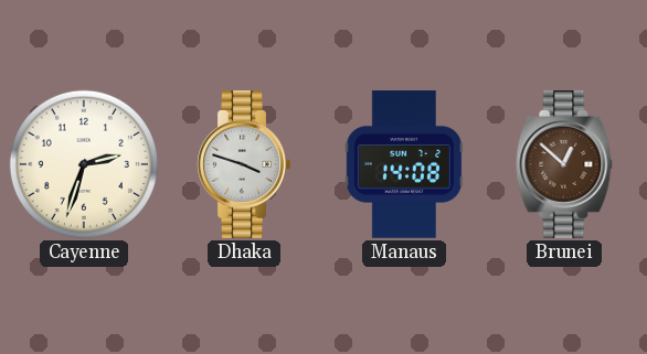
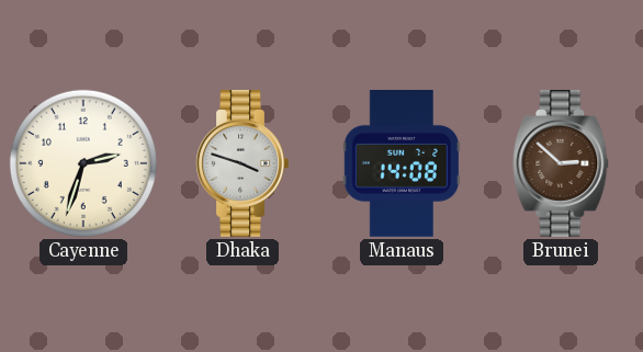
Brunei: 12:52 -> 2:52
